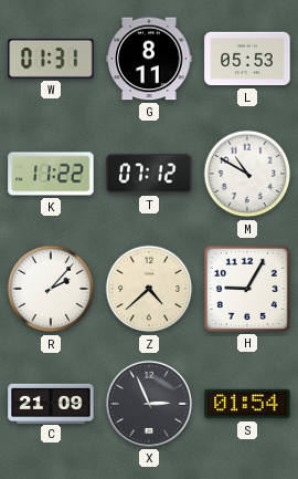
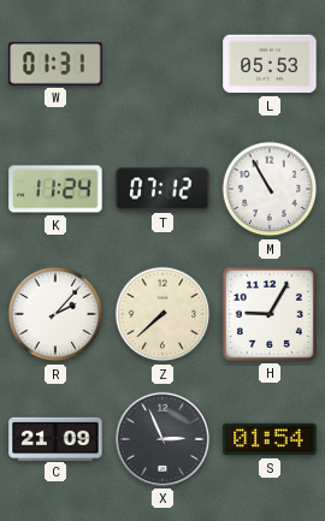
G: 8:11 -> none
K: 11:22 -> 11:24
M: 10:50 -> 10:55
Z: 4:38 -> 7:38
